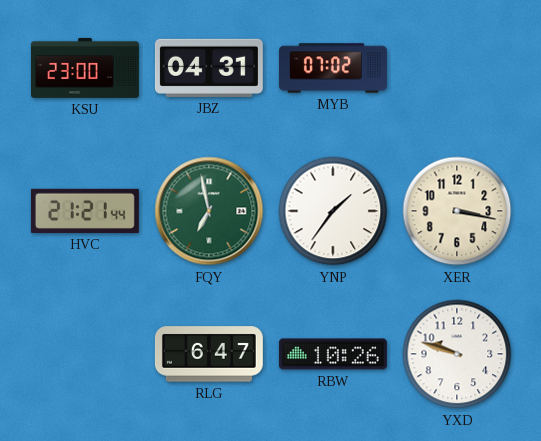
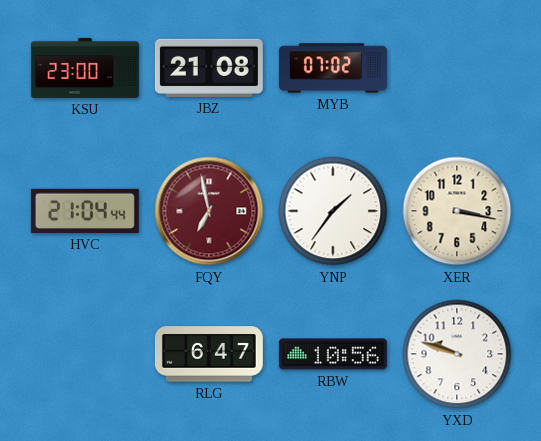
JBZ: 04:31 -> 21:08
HVC: 21:21 -> 21:04
FQY dial: green -> burgundy
RBW: 10:26 -> 10:56
